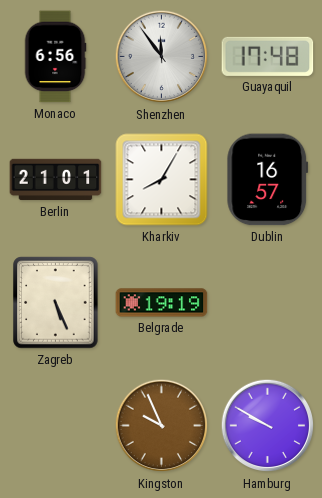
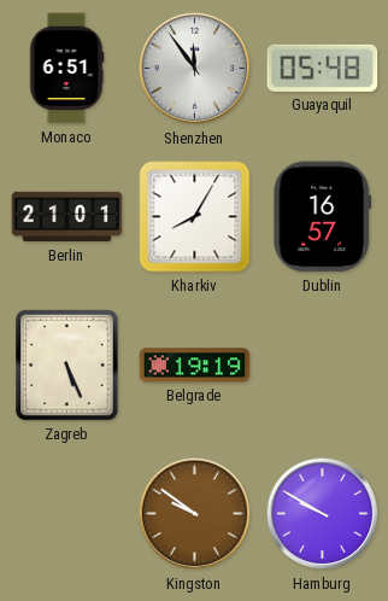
Monaco: 6:56 -> 6:51
Guayaquil: 17:48 -> 05:48
Kingston: 9:56 -> 9:51
